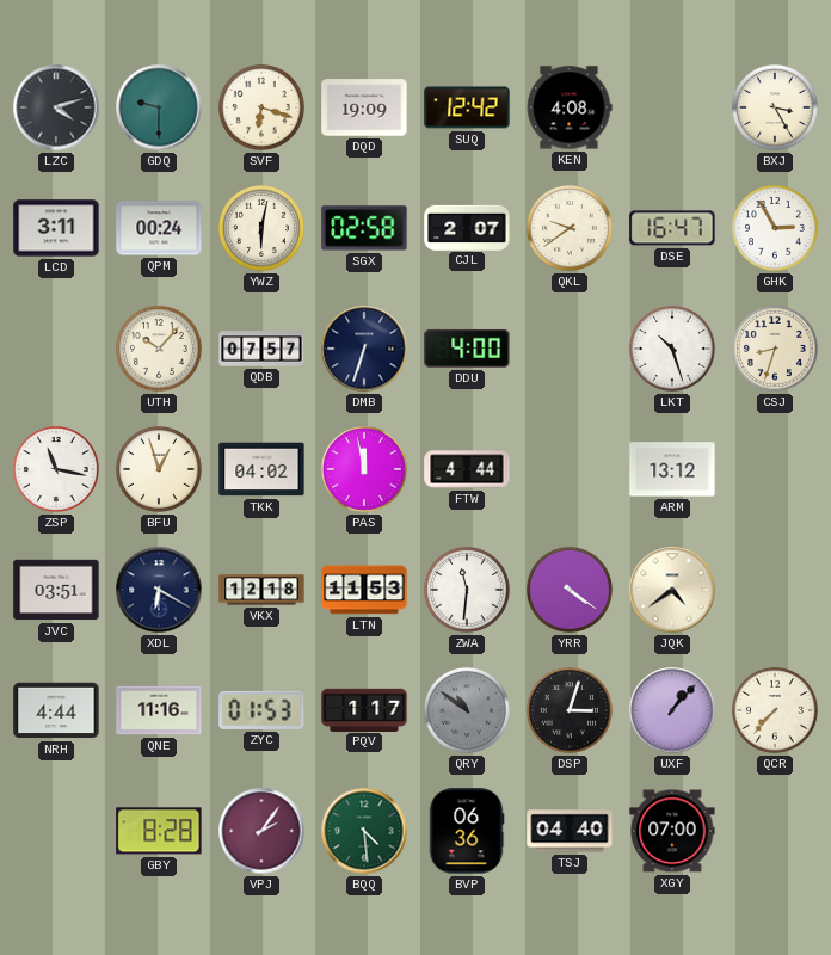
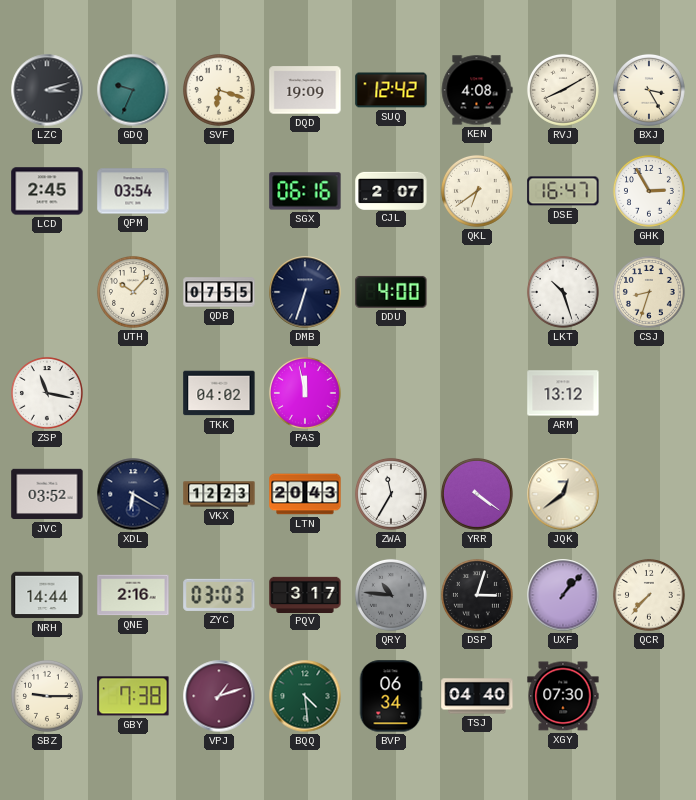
LZC: 4:12 -> 3:12
GDQ: 9:30 -> 9:34
RVJ: none -> 8:10
LCD: 3:11 -> 2:45
QPM: 00:24 -> 03:54
YWZ: 6:02 -> none
SGX: 02:58 -> 06:16
QKL: 9:39 -> 6:39
QDB: 07:57 -> 07:55
BFU: 12:57 -> none
FTW: 4:44 -> none
JVC: 03:51 -> 03:52
VKX: 12:18 -> 12:23
LTN: 11:53 -> 20:43
ZWA: 11:31 -> 11:35
JQK: 4:39 -> 12:39
NRH: 4:44 -> 14:44
QNE: 11:16 -> 2:16
ZYC: 01:53 -> 03:03
PQV: 1:17 -> 3:17
QRY: 10:51 -> 10:46
SBZ: none -> 9:15
GBY: 8:28 -> 7:38
VPJ: 2:06 -> 1:12
BVP: 06:36 -> 06:34
XGY: 07:00 -> 07:30
